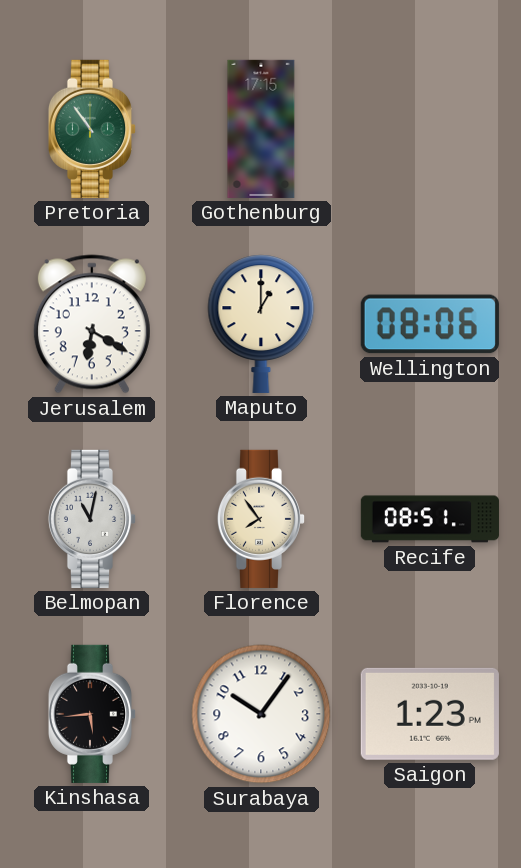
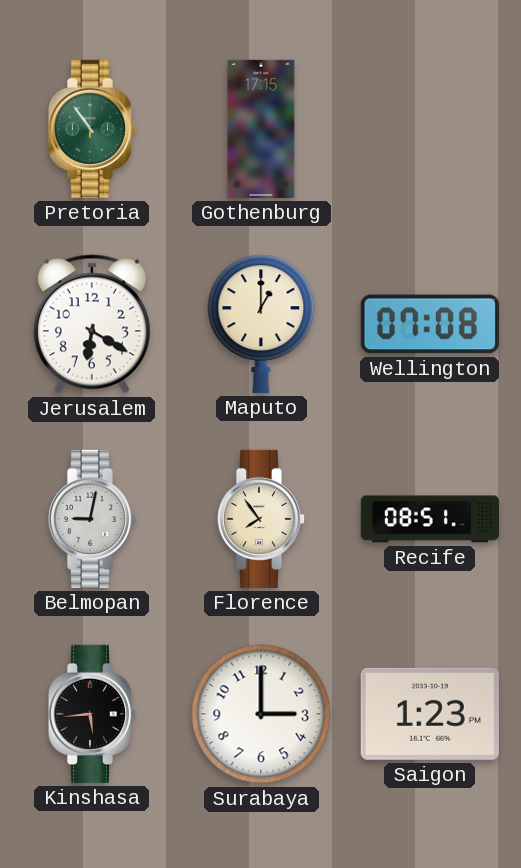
Wellington: 08:06 -> 07:08
Belmopan: 11:02 -> 9:02
Surabaya: 10:06 -> 3:00
